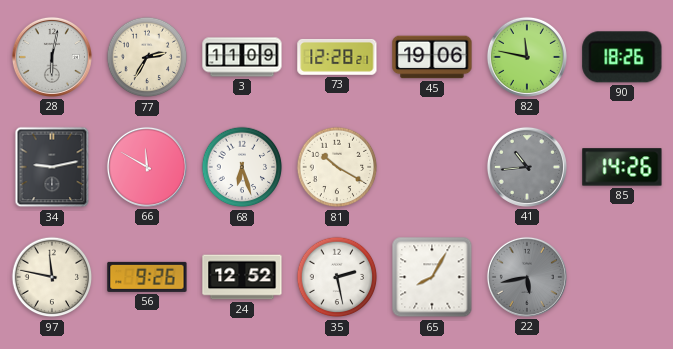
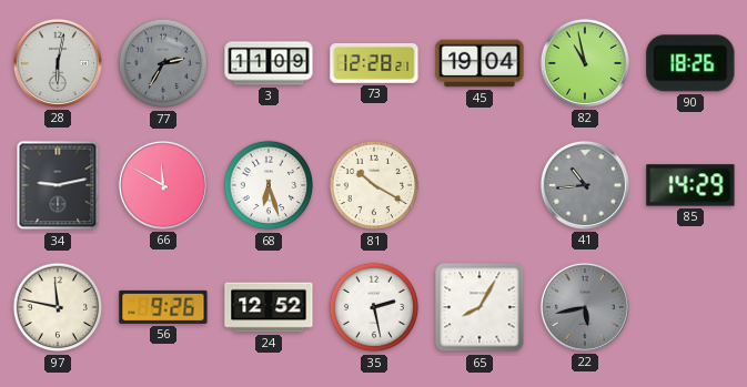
77 dial: cream -> grey
45: 19:06 -> 19:04
82: 11:47 -> 10:58
85: 14:26 -> 14:29
